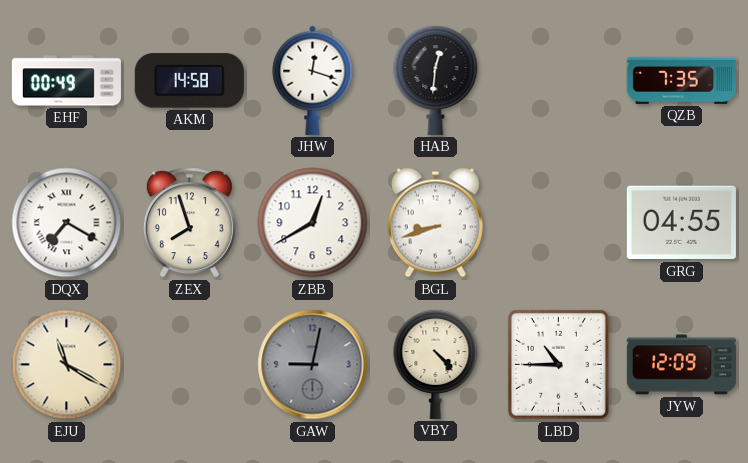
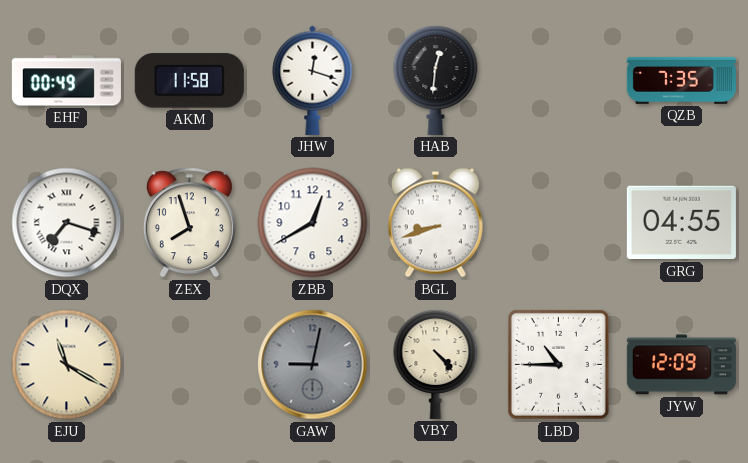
AKM: 14:58 -> 11:58
DQX: 7:20 -> 7:18
